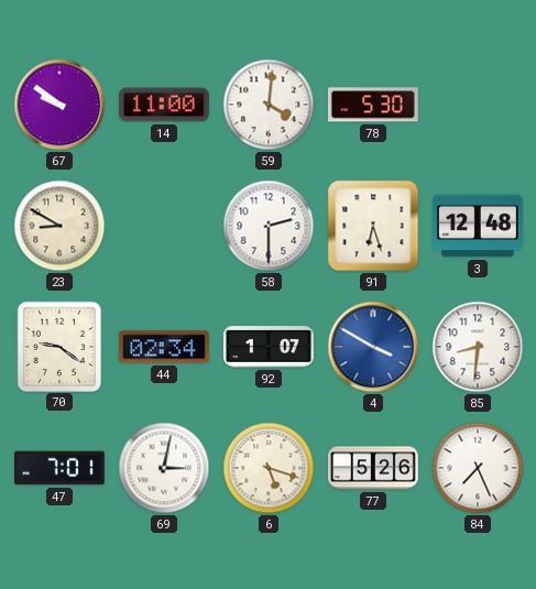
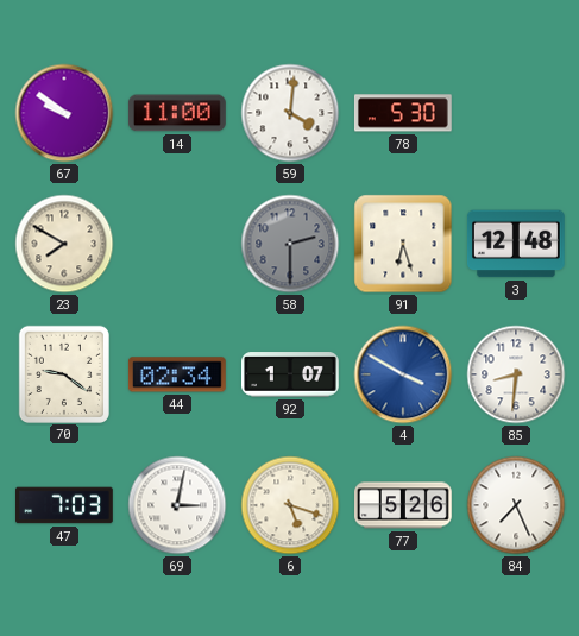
23: 8:50 -> 7:50
58 dial: white -> grey
47: 7:01 -> 7:03
